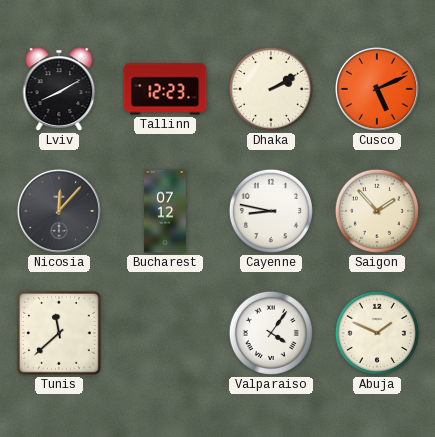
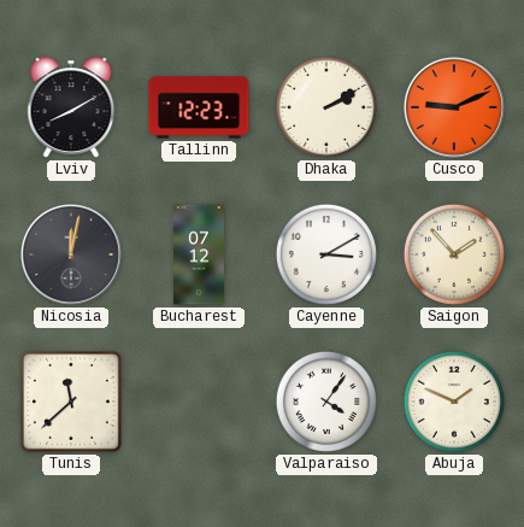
Cusco: 5:11 -> 9:11
Nicosia: 12:07 -> 12:02
Cayenne: 8:47 -> 3:10
